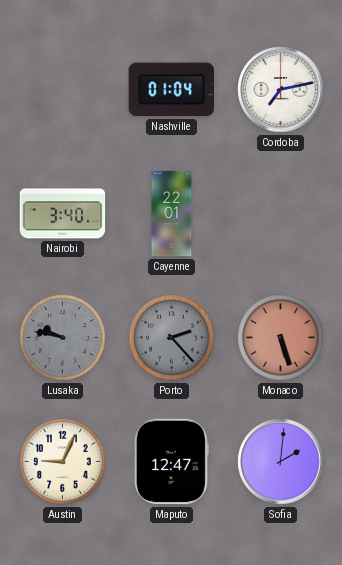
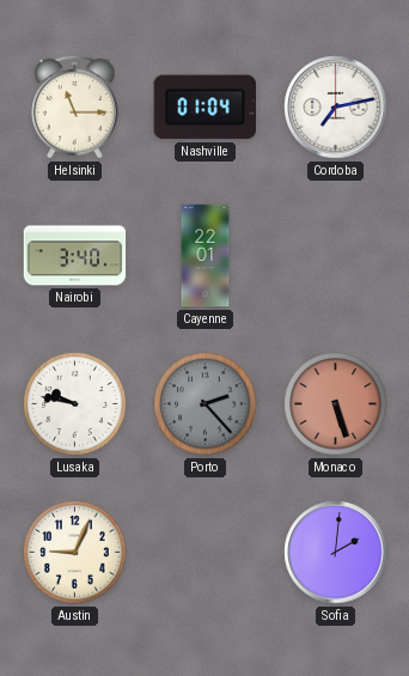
Helsinki: none -> 11:15
Lusaka dial: grey -> white
Maputo: 12:47 -> none
